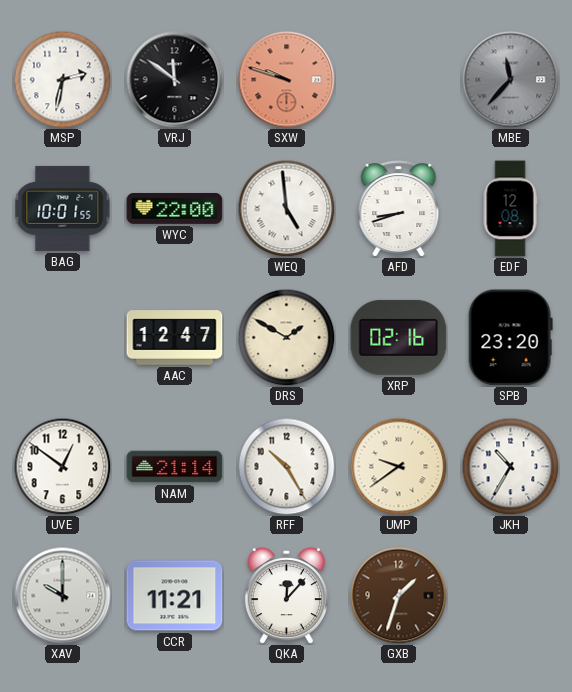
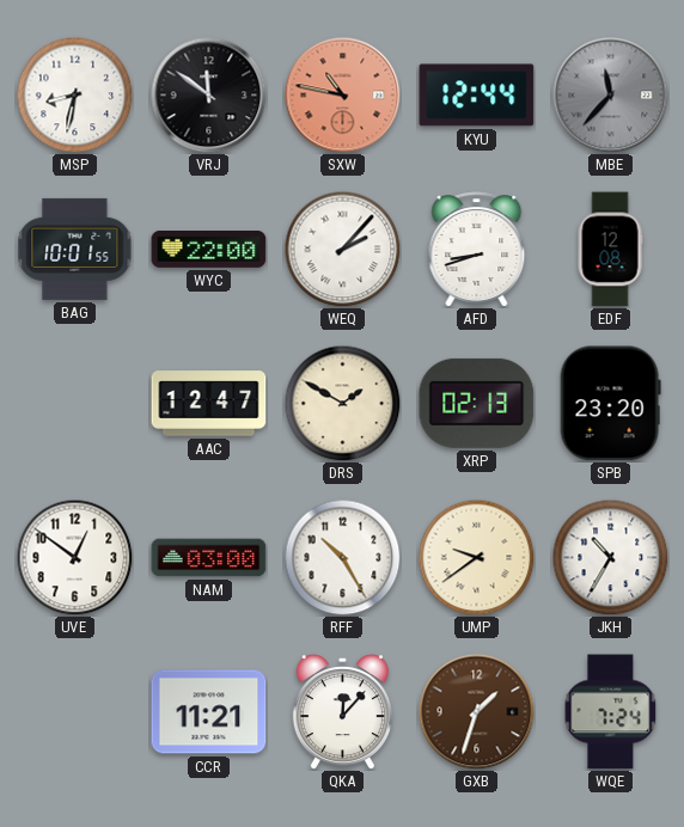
MSP: 2:32 -> 8:32
SXW: 9:48 -> 10:47
KYU: none -> 12:44
WEQ: 4:59 -> 2:07
XRP: 02:16 -> 02:13
NAM: 21:14 -> 03:00
XAV: 10:00 -> none
WQE: none -> 7:24
